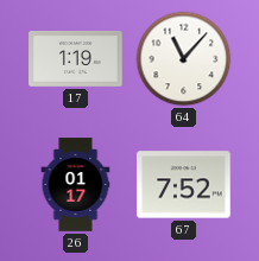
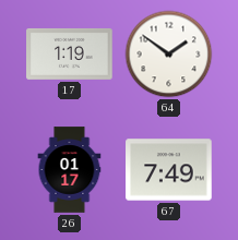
64: 11:07 -> 1:51
67: 7:52 -> 7:49
